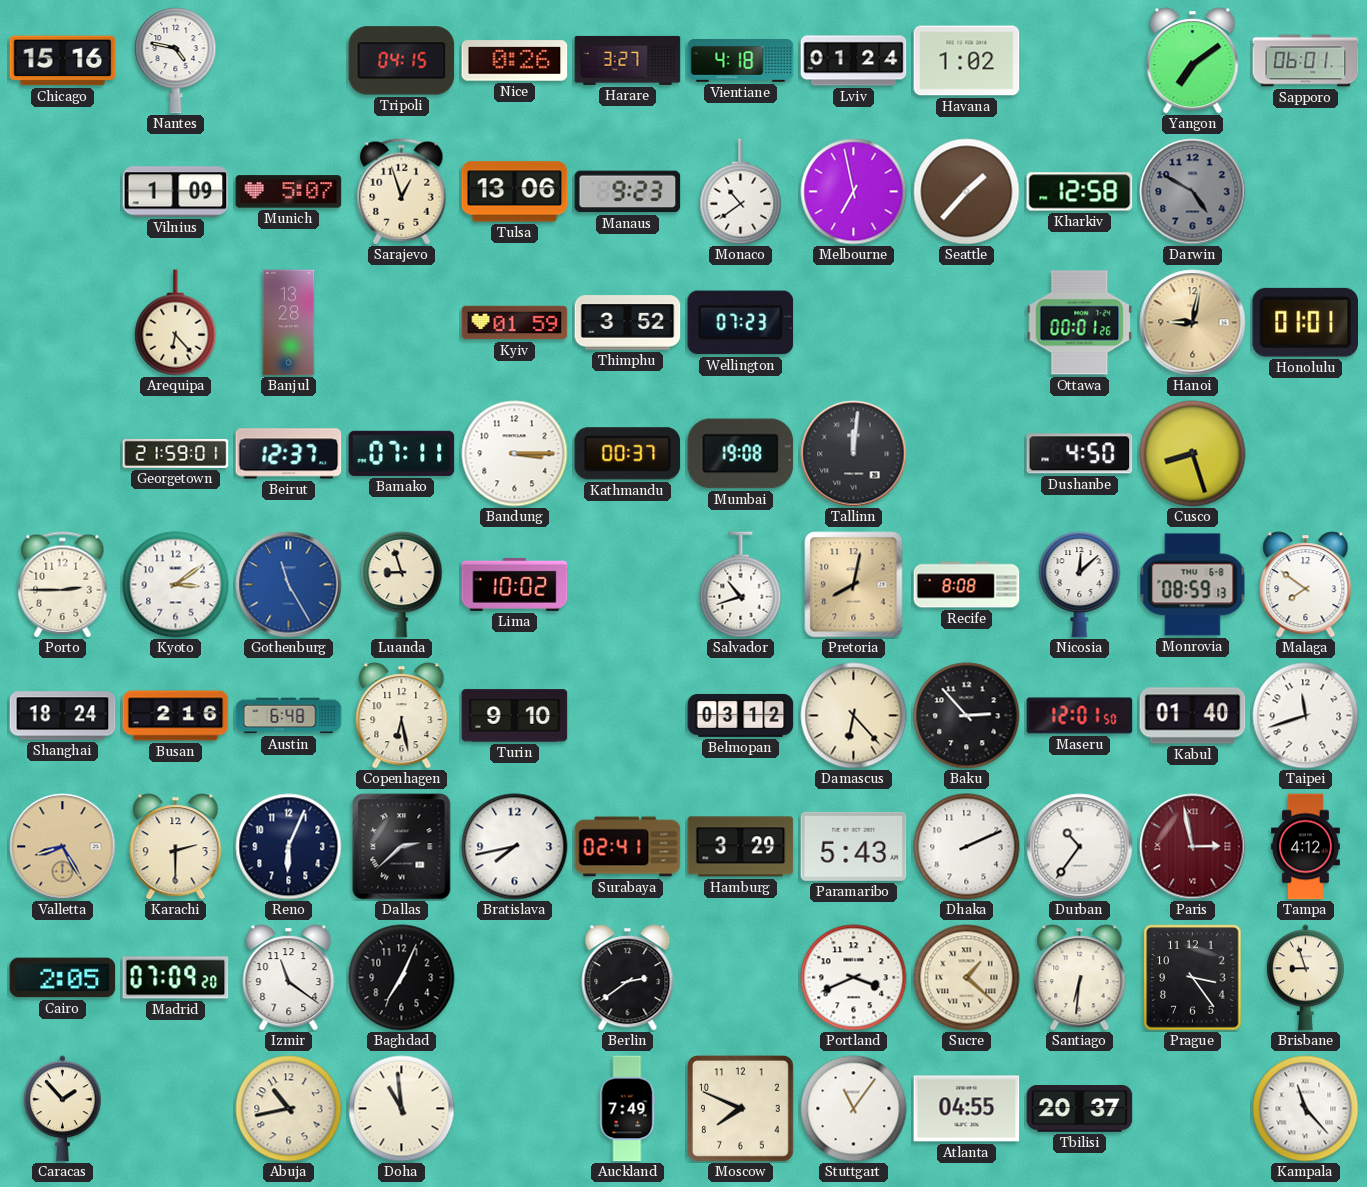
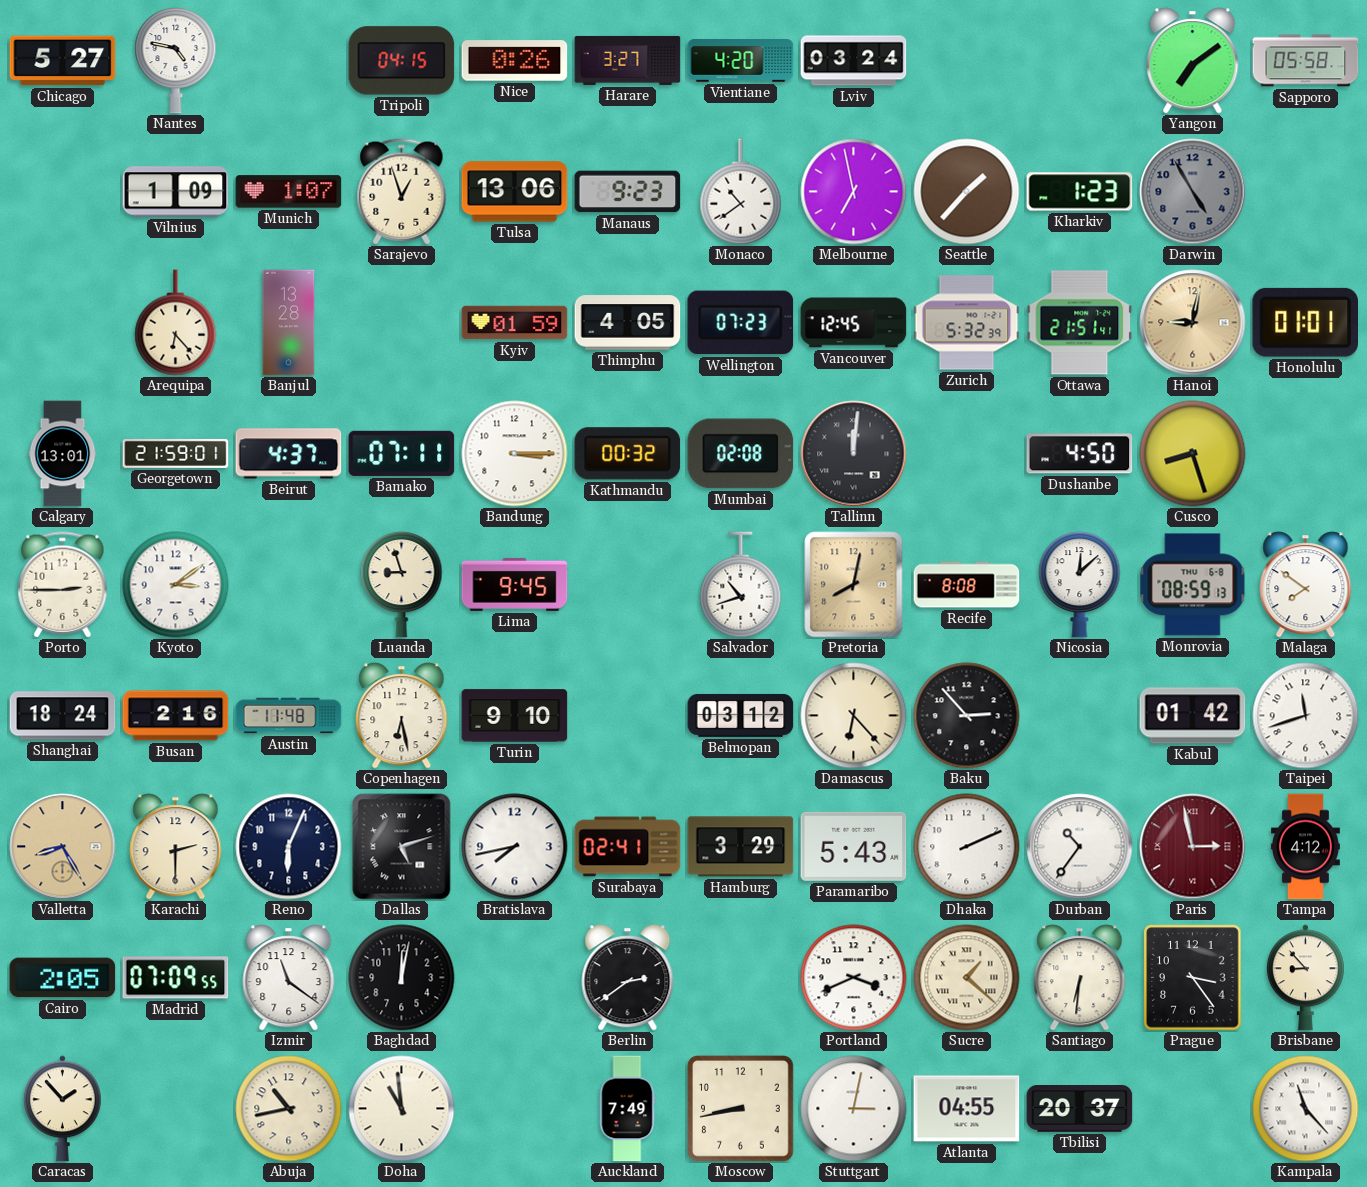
Chicago: 15:16 -> 5:27
Vientiane: 4:18 -> 4:20
Lviv: 01:24 -> 03:24
Havana: 1:02 -> none
Sapporo: 06:01 -> 05:58
Munich: 5:07 -> 1:07
Kharkiv: 12:58 -> 1:23
Darwin: 4:50 -> 4:55
Thimphu: 3:52 -> 4:05
Vancouver: none -> 12:45
Zurich: none -> 5:32
Ottawa: 00:01 -> 21:51
Calgary: none -> 13:01
Beirut: 12:37 -> 4:37
Kathmandu: 00:37 -> 00:32
Mumbai: 19:08 -> 02:08
Gothenburg: 11:25 -> none
Lima: 10:02 -> 9:45
Austin: 6:48 -> 11:48
Maseru: 12:01 -> none
Kabul: 01:40 -> 01:42
Dallas: 2:38 -> 5:12
Madrid: 07:09:20 -> 07:09:55
Baghdad: 7:04 -> 12:02
Brisbane: 8:57 -> 8:53
Moscow: 7:49 -> 8:43
Stuttgart: 11:06 -> 3:02
